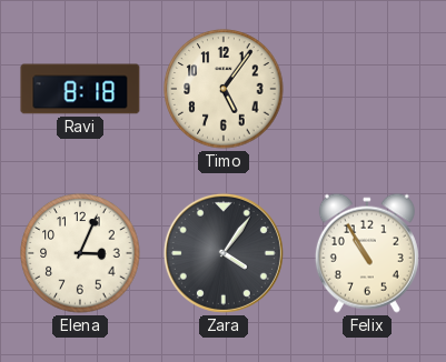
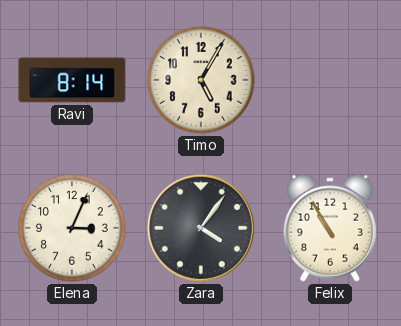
Ravi: 8:18 -> 8:14
Timo: 5:06 -> 5:05
